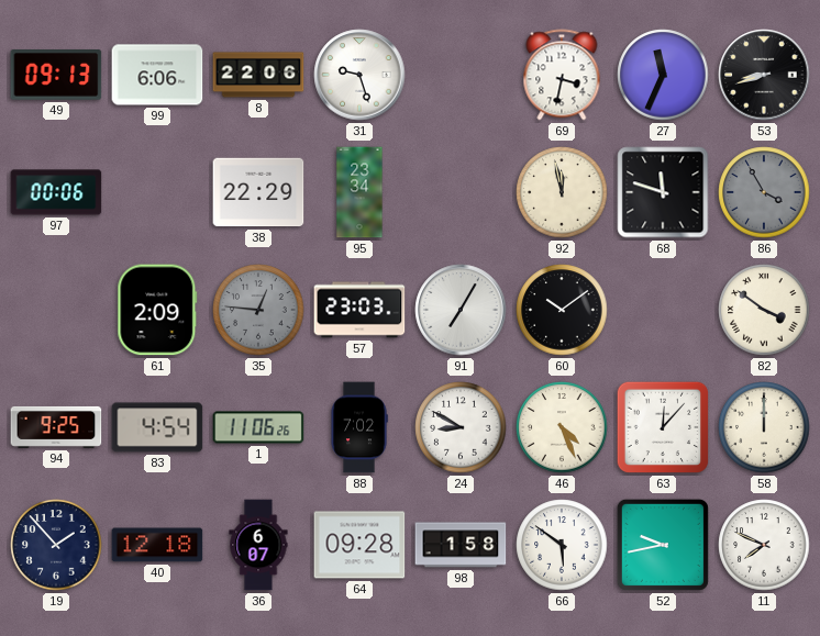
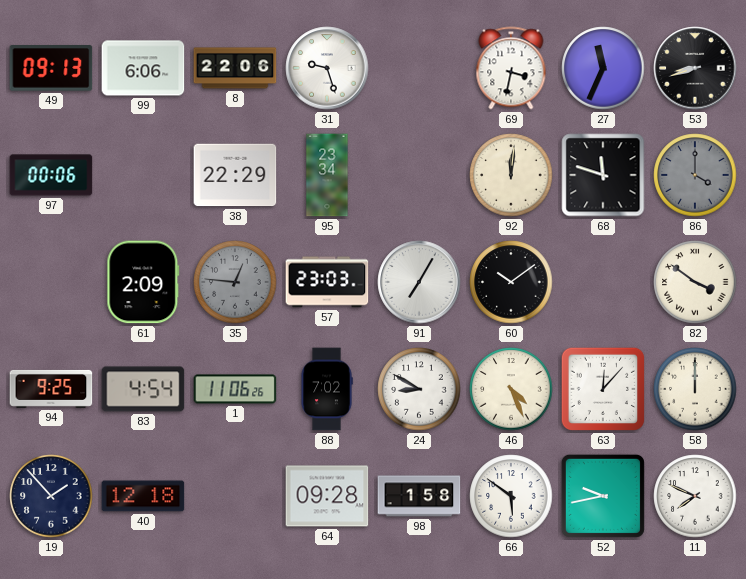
92: 11:58 -> 12:01
86: 3:55 -> 4:00
36: 6:07 -> none
